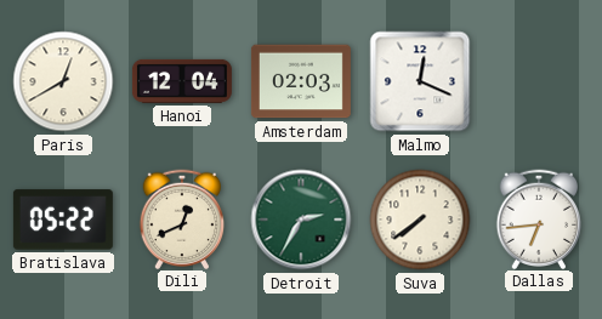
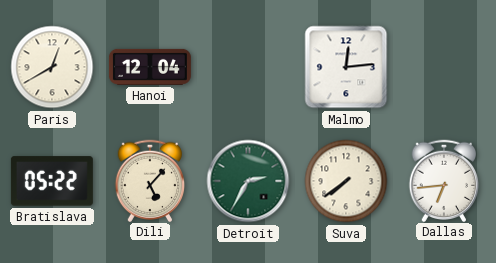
Amsterdam: 02:03 -> none
Malmo: 12:19 -> 12:14
Dili: 12:41 -> 5:07
